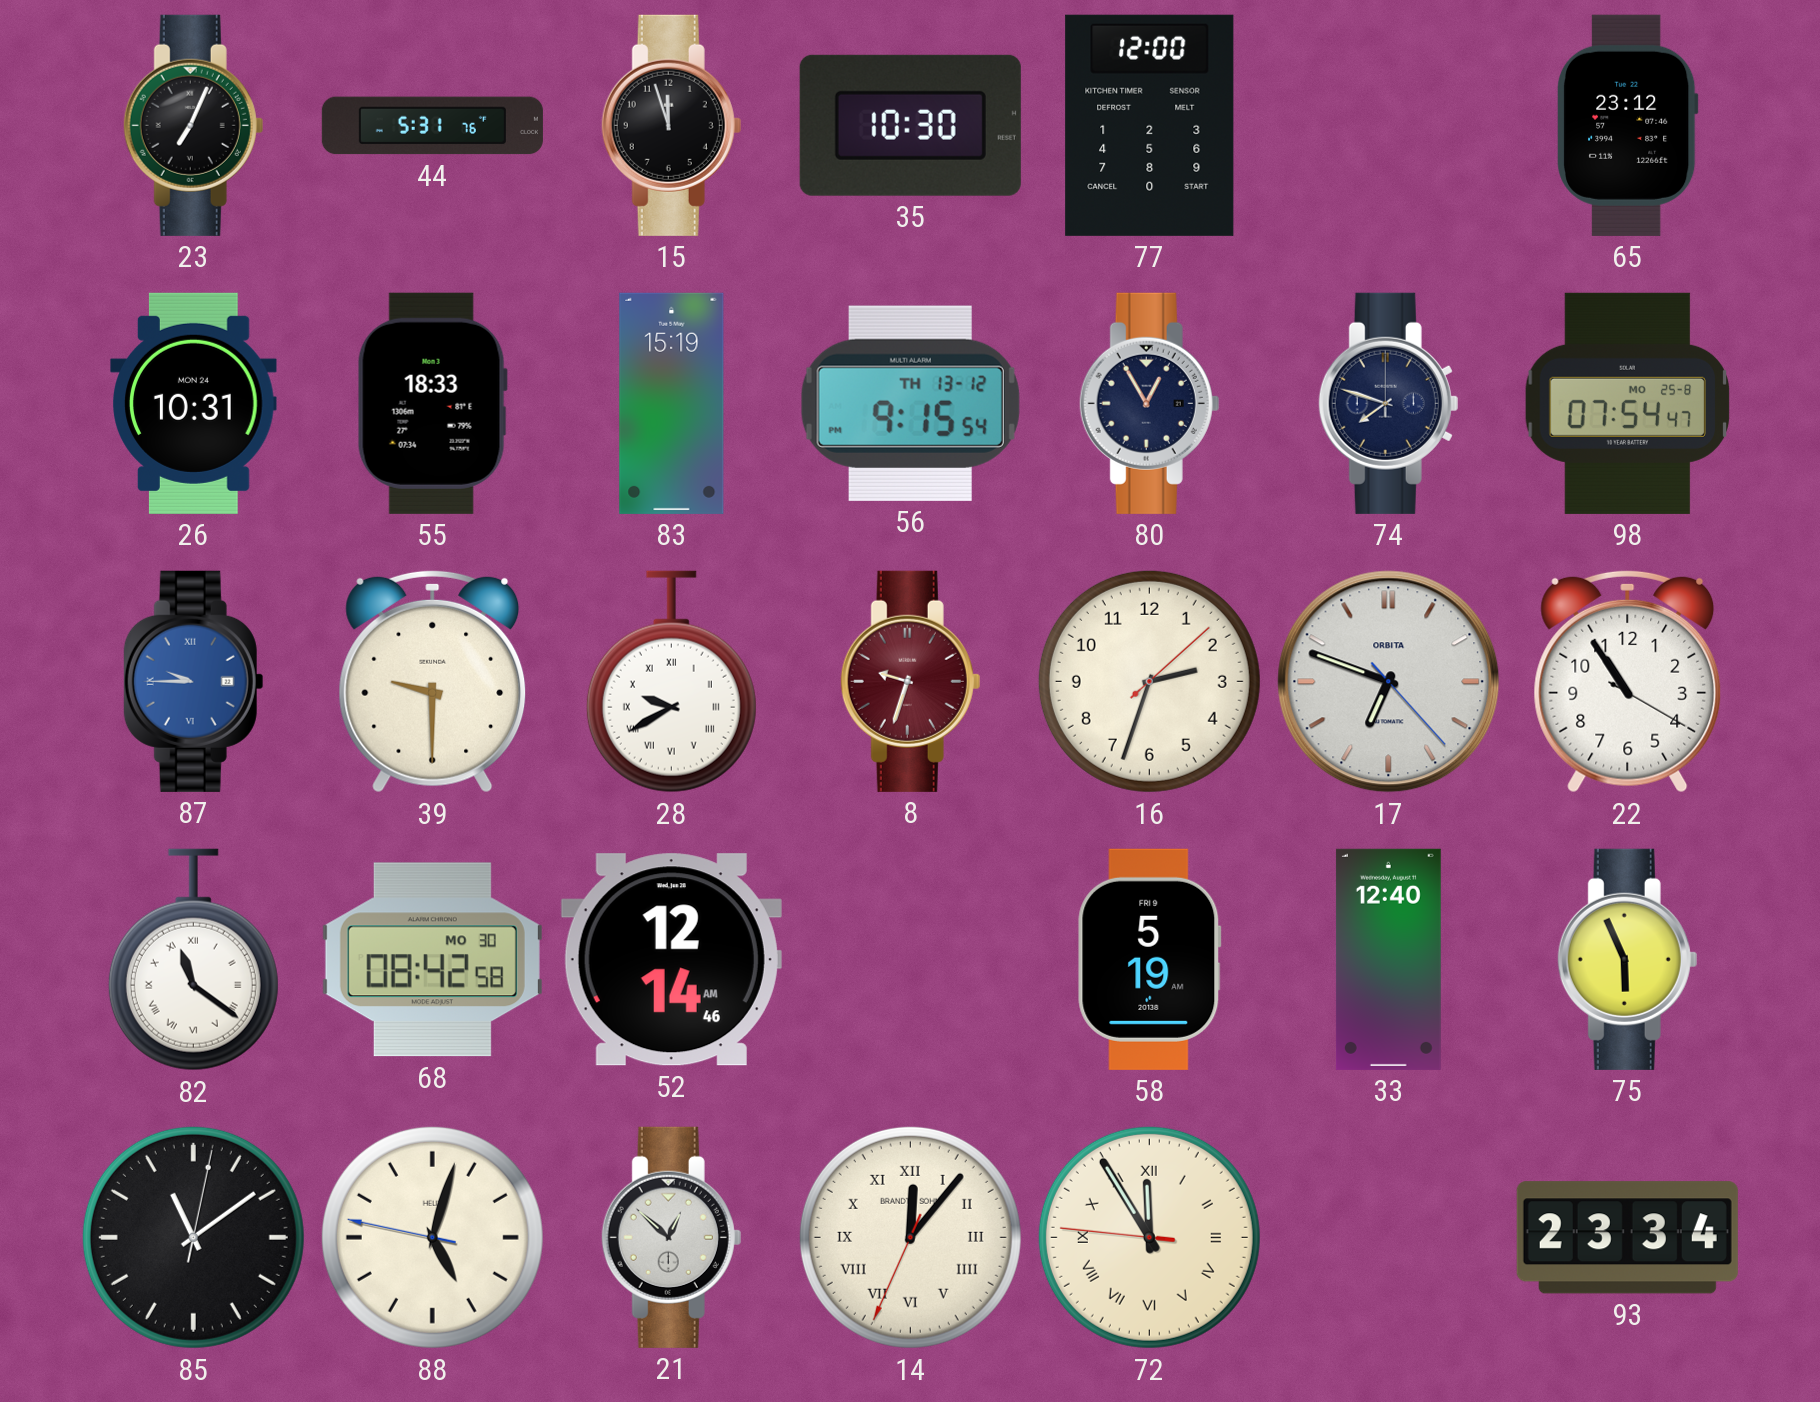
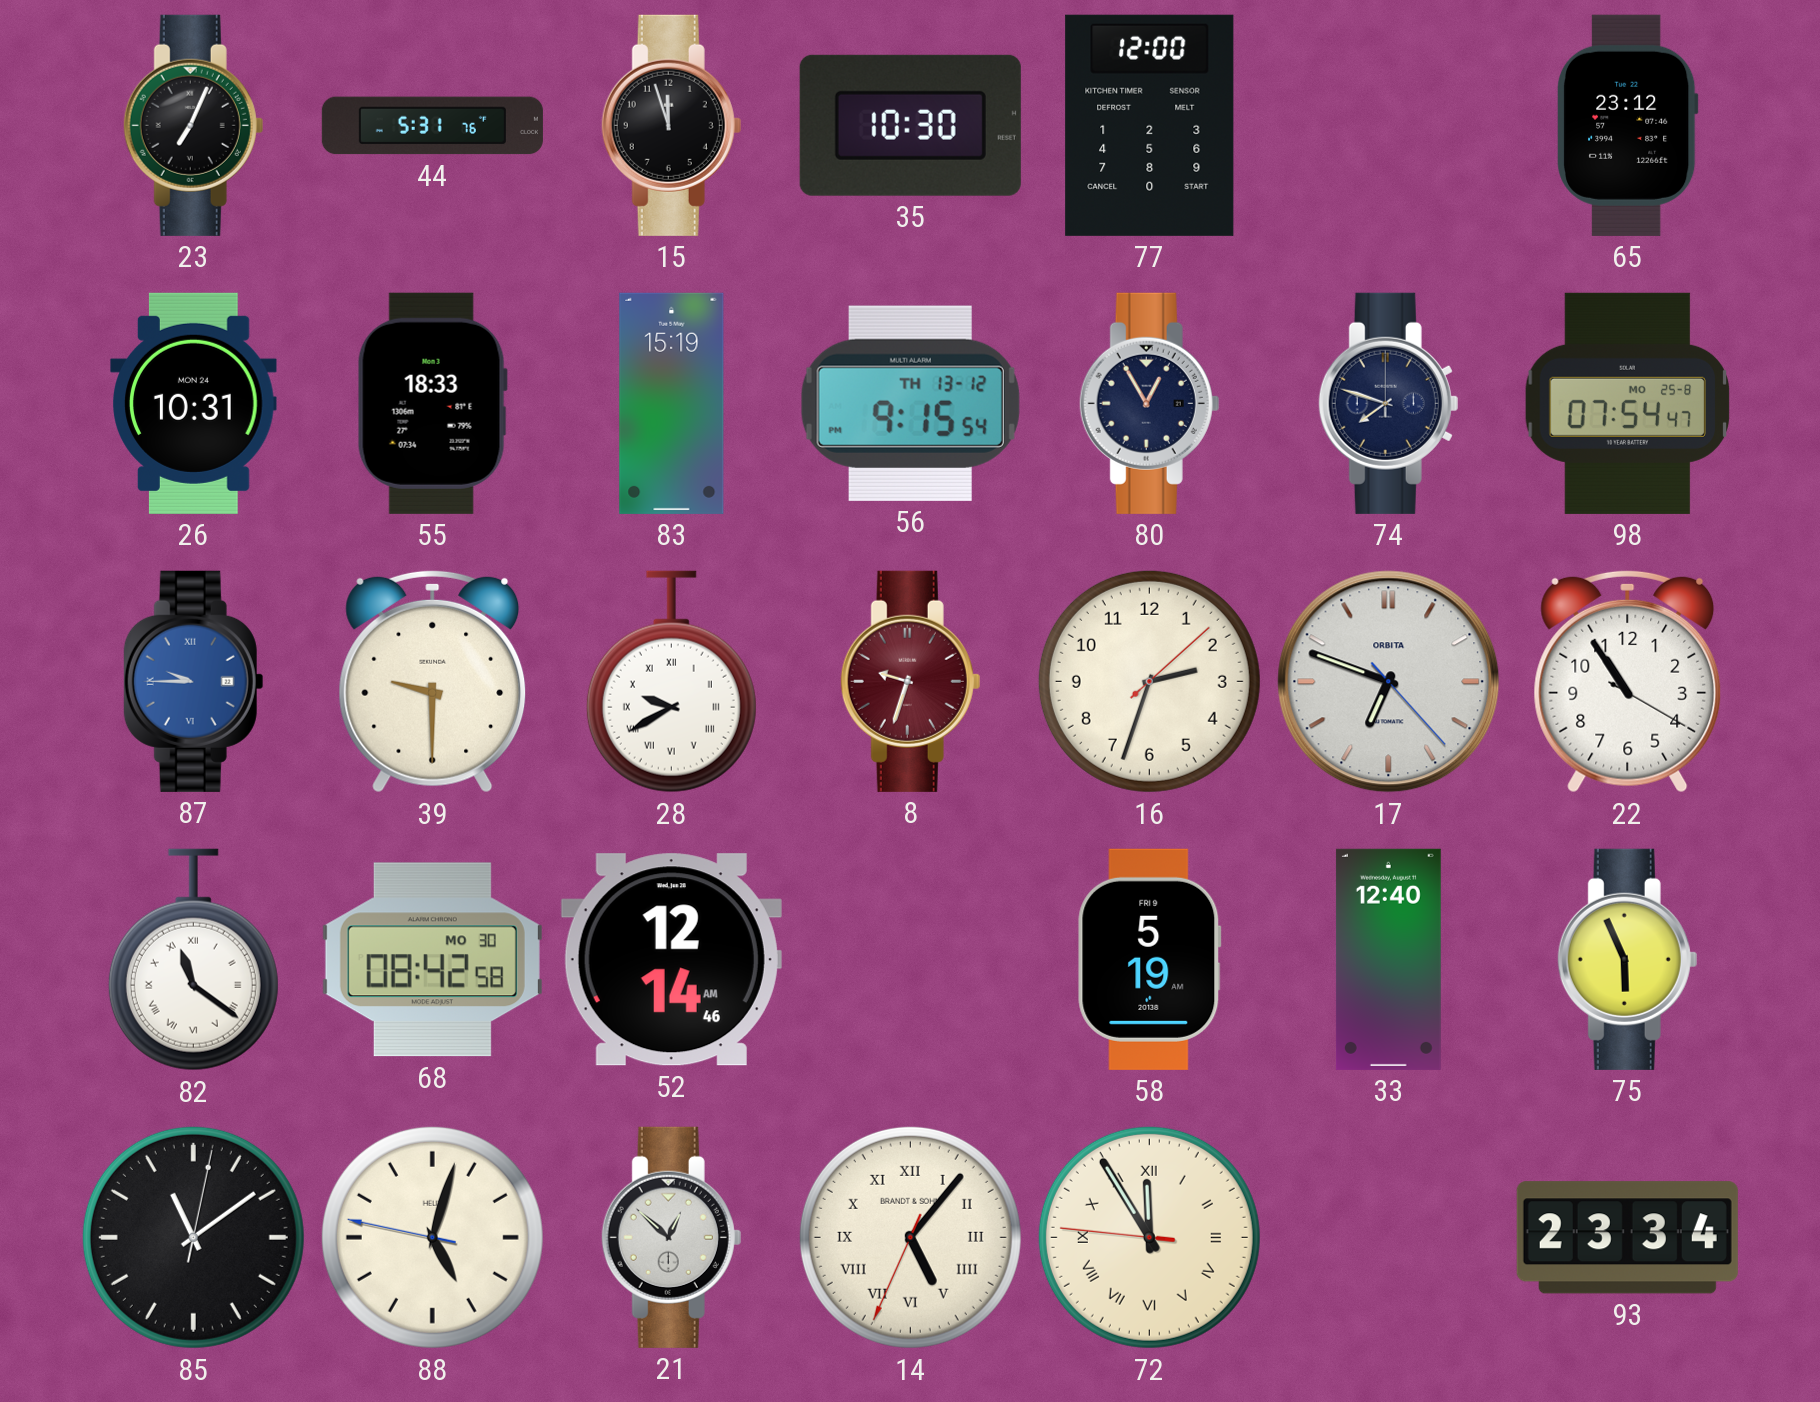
14: 12:06 -> 5:06
